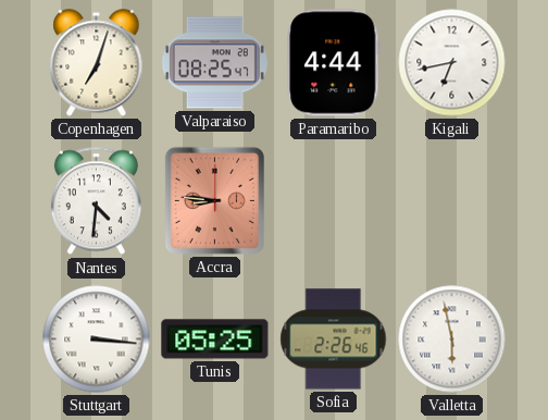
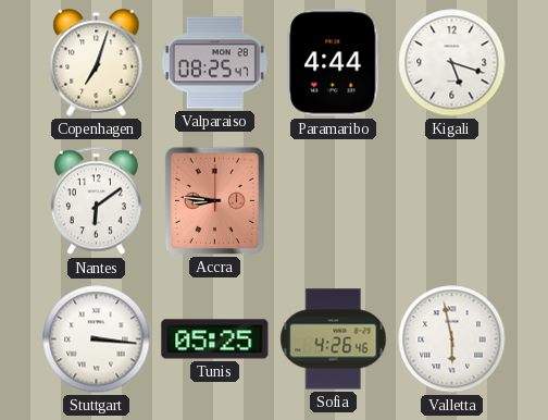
Kigali: 6:43 -> 5:18
Nantes: 4:31 -> 6:09
Sofia: 2:26 -> 4:26
